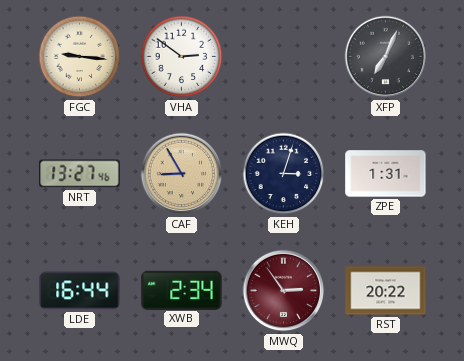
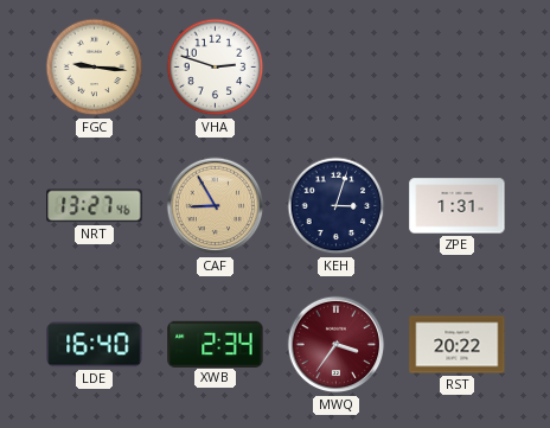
VHA: 2:51 -> 2:48
XFP: 7:04 -> none
LDE: 16:44 -> 16:40
MWQ: 2:54 -> 3:36
